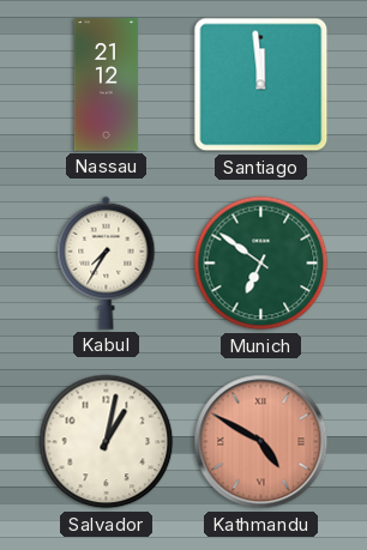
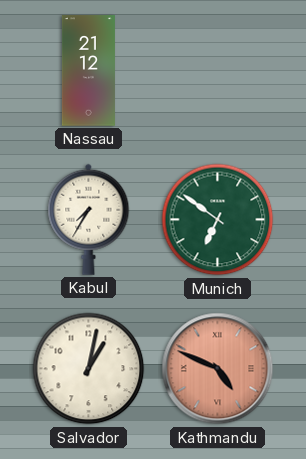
Santiago: 11:59 -> none
Kathmandu: 4:50 -> 4:49
